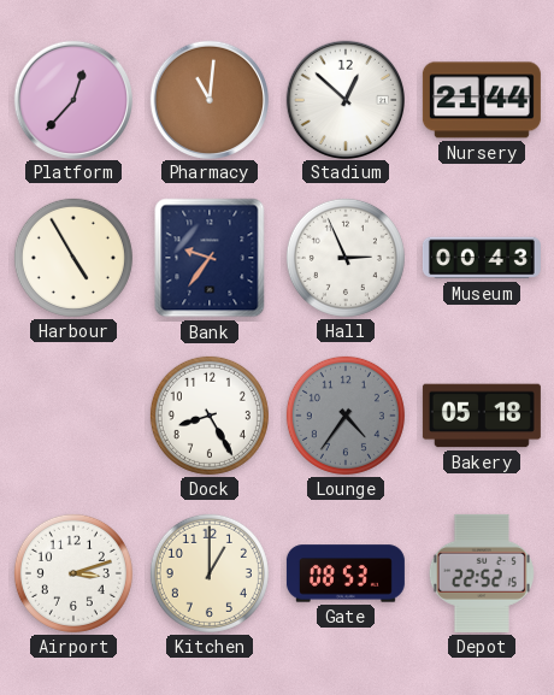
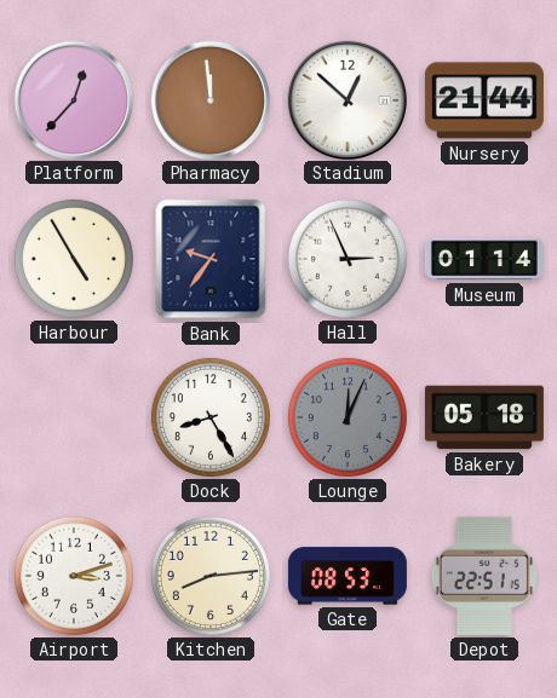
Pharmacy: 11:01 -> 11:59
Museum: 00:43 -> 01:14
Lounge: 4:36 -> 12:04
Kitchen: 1:00 -> 8:14
Depot: 22:52 -> 22:51
